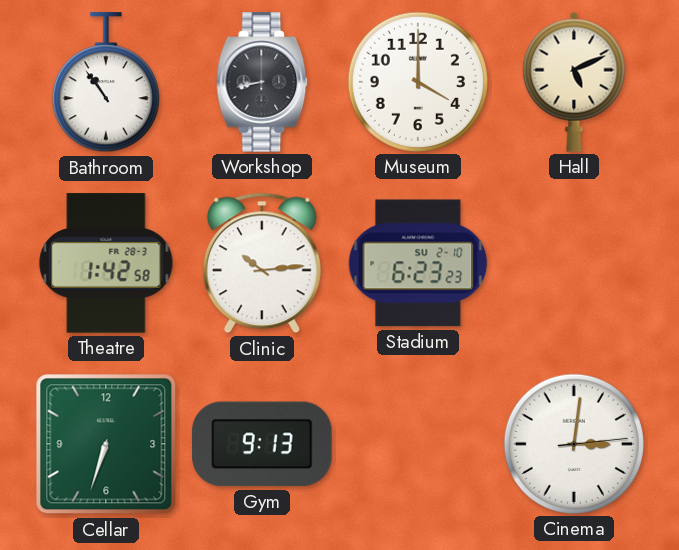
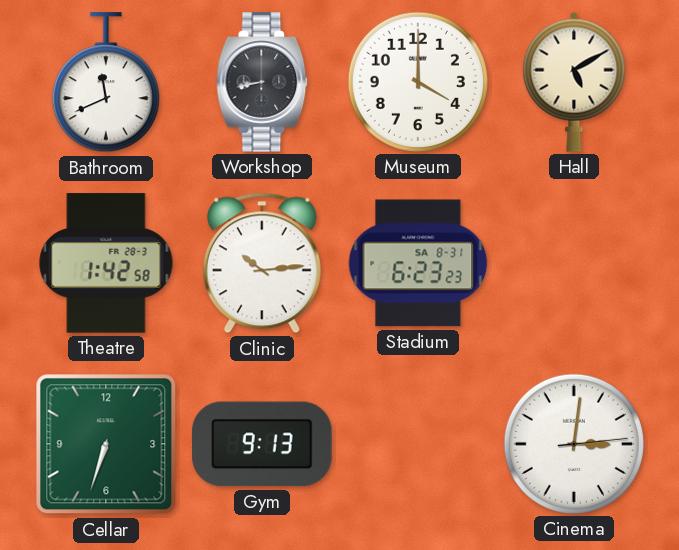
Bathroom: 10:54 -> 11:41
Hall: 5:11 -> 5:10
Stadium date: SU 2-10 -> SA 8-31
